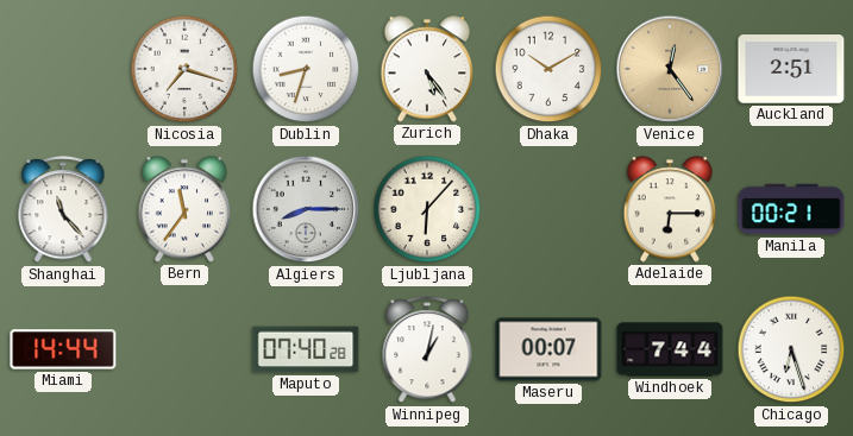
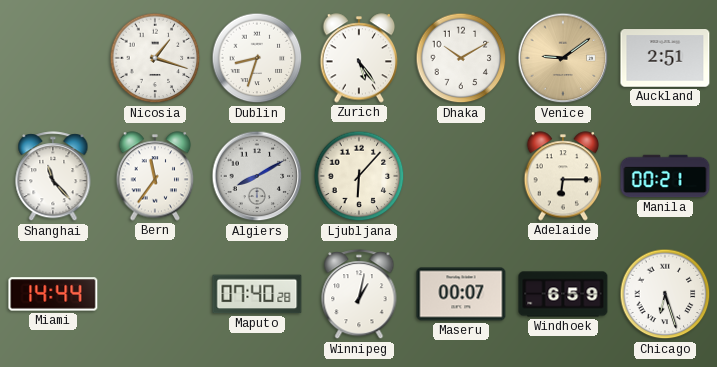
Nicosia: 7:18 -> 1:18
Venice: 12:24 -> 9:09
Algiers: 8:15 -> 8:10
Windhoek: 7:44 -> 6:59
